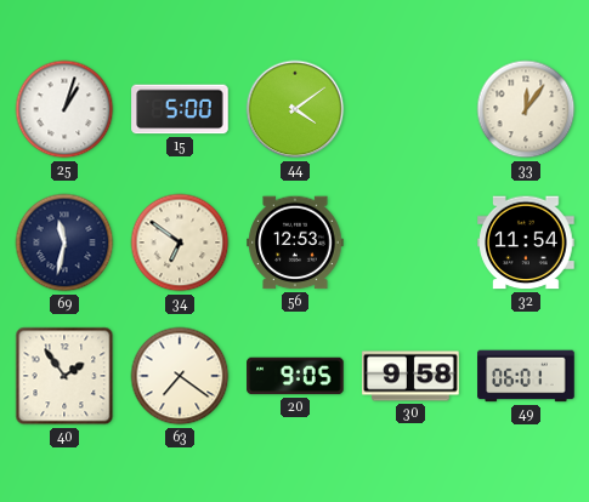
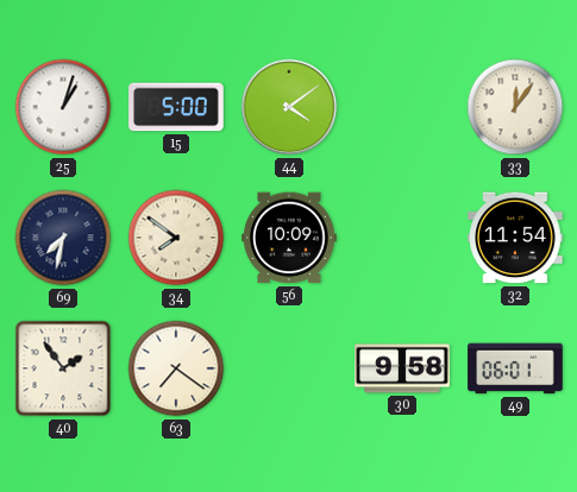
69: 11:32 -> 7:32
34: 6:51 -> 7:51
56: 12:53 -> 10:09
20: 9:05 -> none
